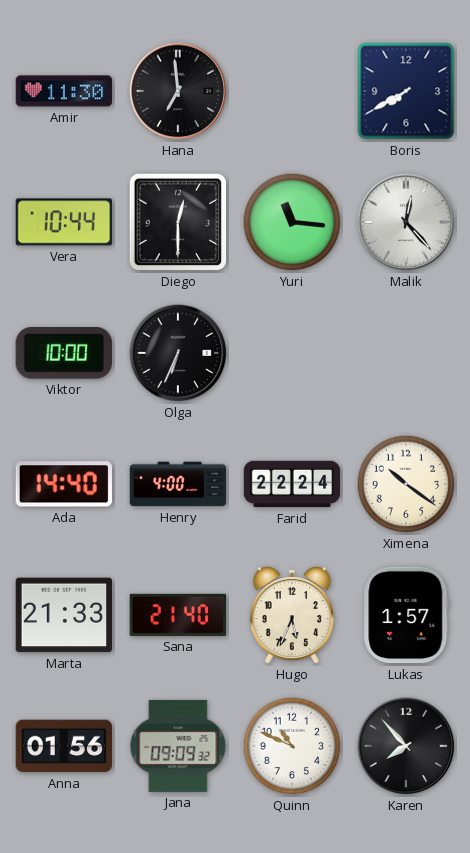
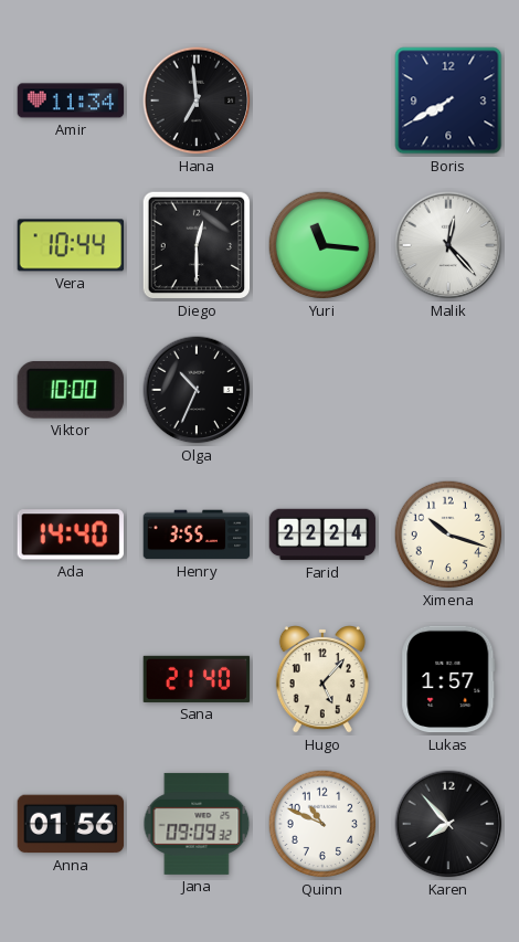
Amir: 11:30 -> 11:34
Olga: 6:34 -> 10:34
Henry: 4:00 -> 3:55
Ximena: 10:21 -> 10:18
Marta: 21:33 -> none
Hugo: 5:34 -> 5:07
